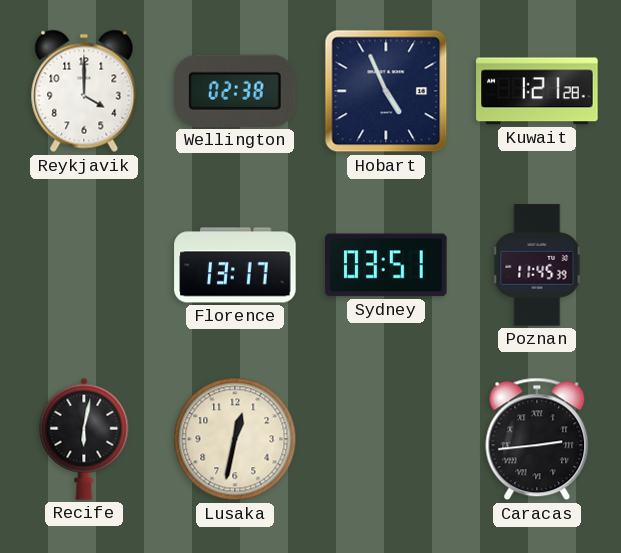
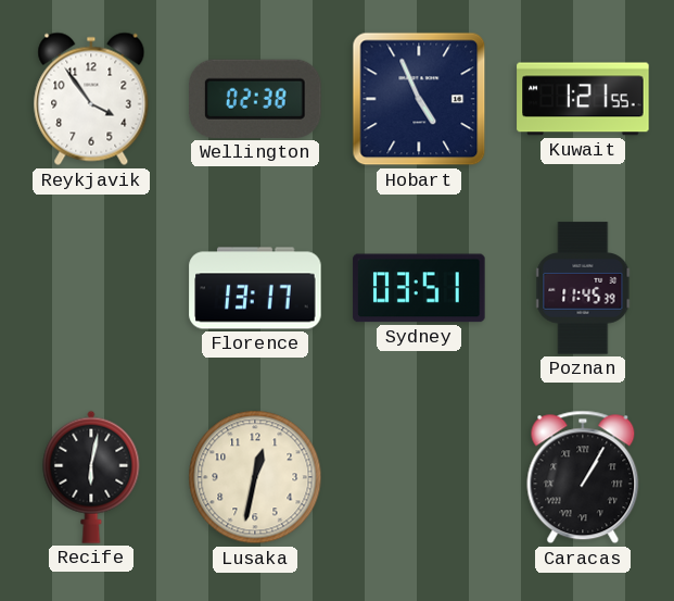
Reykjavik: 4:00 -> 3:54
Kuwait: 1:21:28 -> 1:21:55
Caracas: 2:44 -> 1:05
